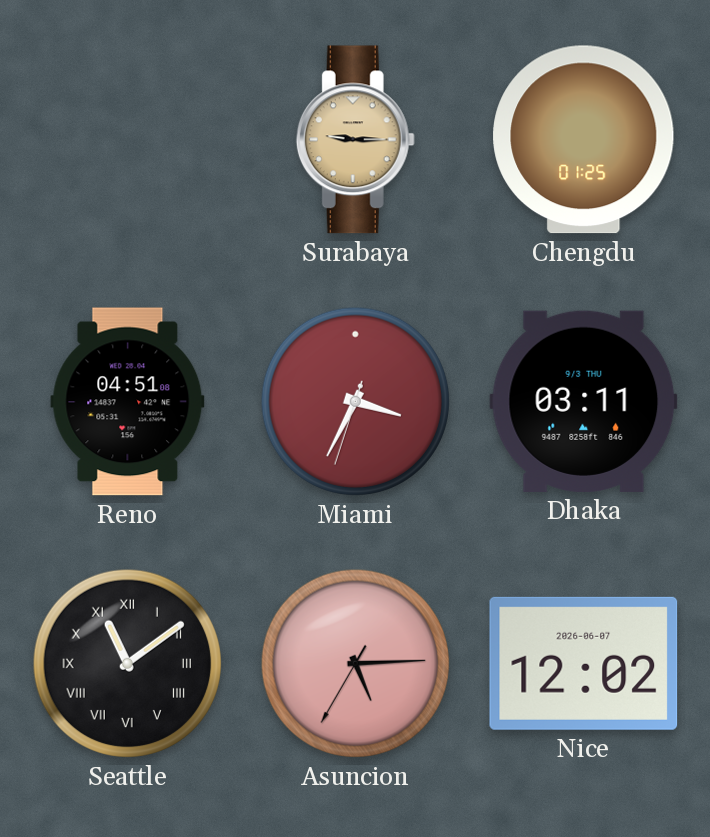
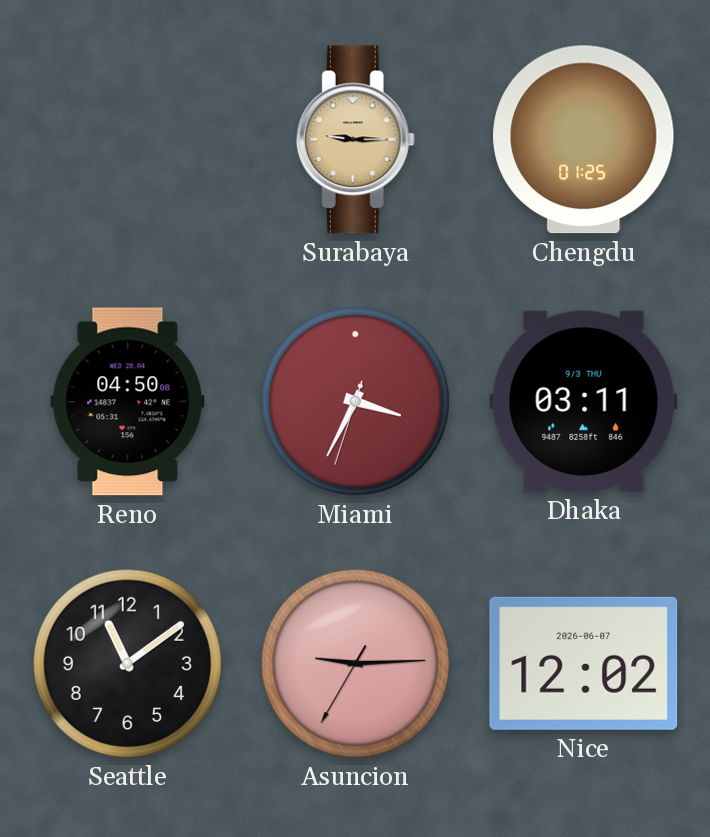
Reno: 04:51 -> 04:50
Seattle numerals: Roman -> Arabic
Asuncion: 5:14 -> 9:14
